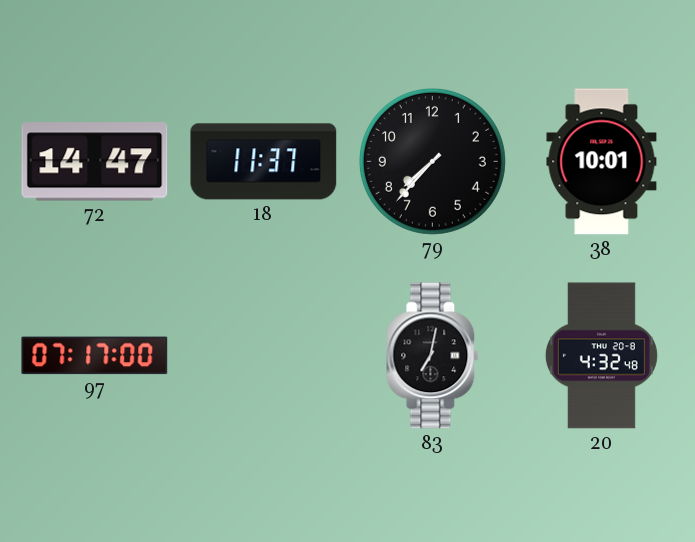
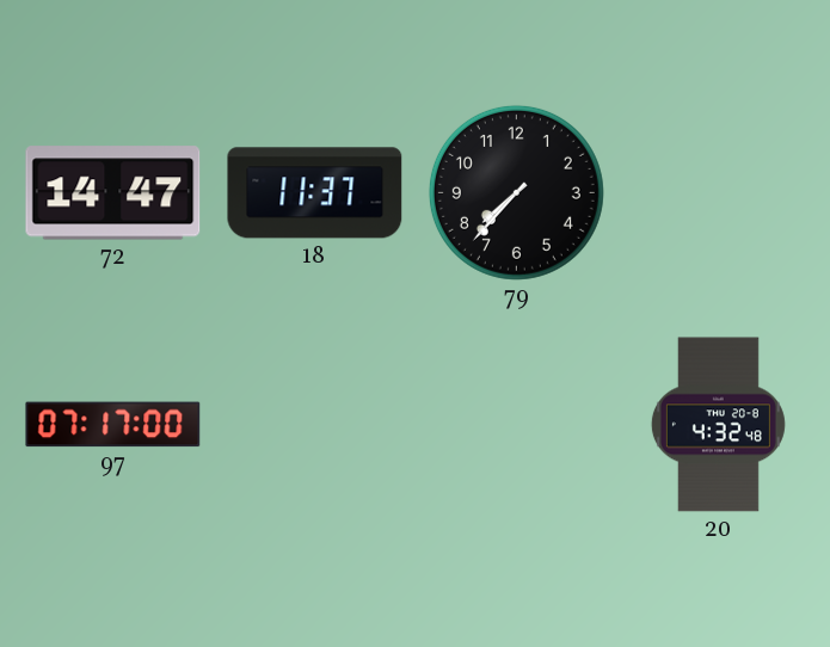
38: 10:01 -> none
83: 7:02 -> none
